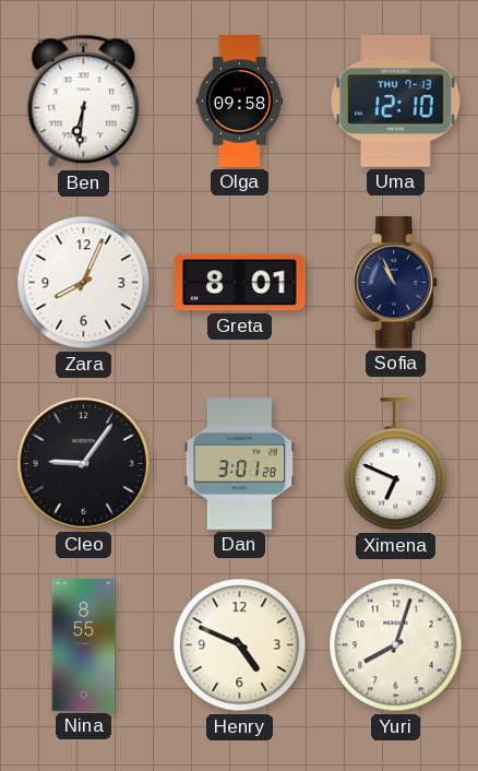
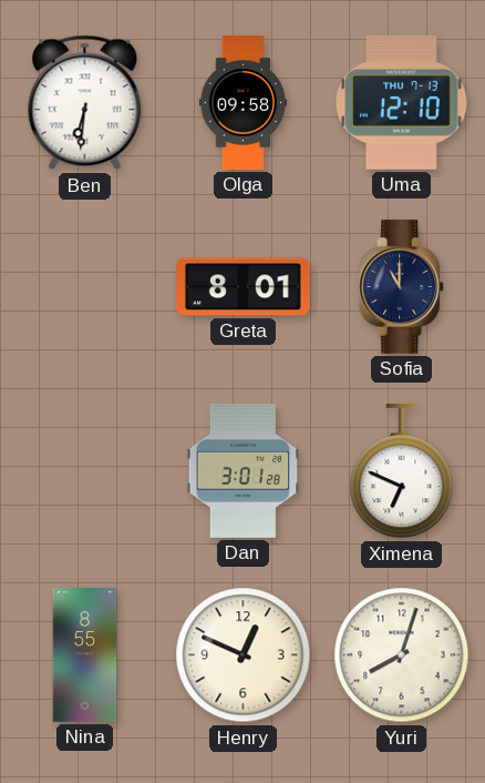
Zara: 8:04 -> none
Sofia: 10:56 -> 11:00
Cleo: 9:06 -> none
Henry: 4:49 -> 12:49
